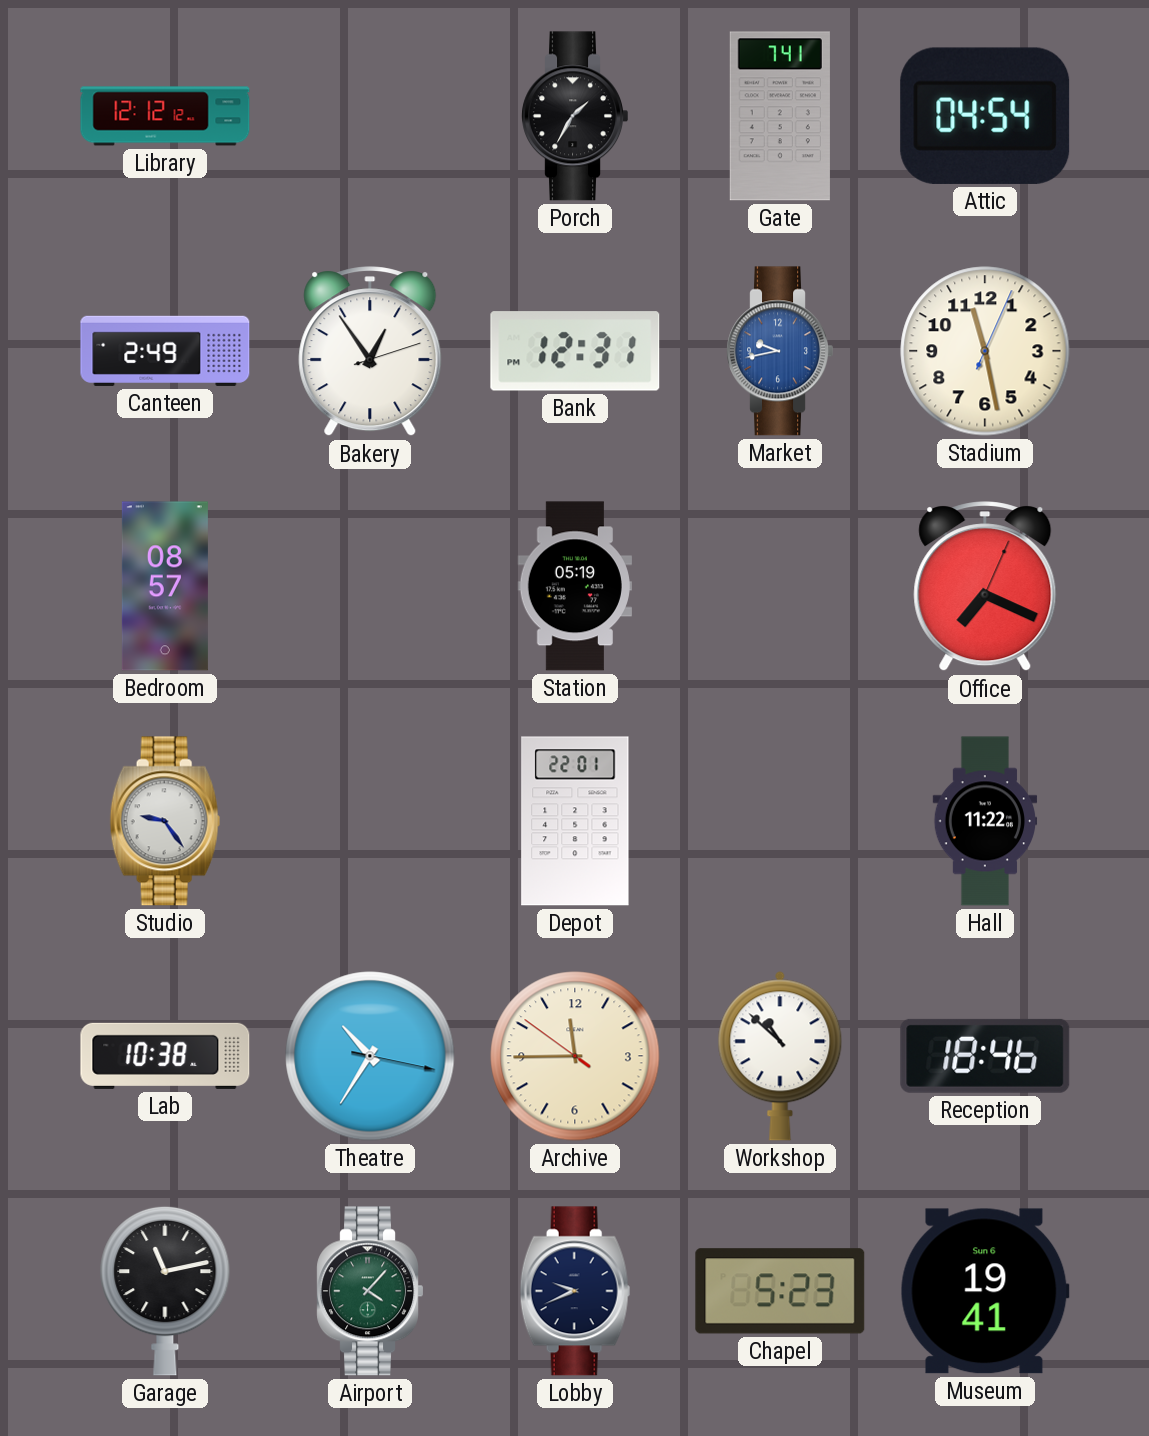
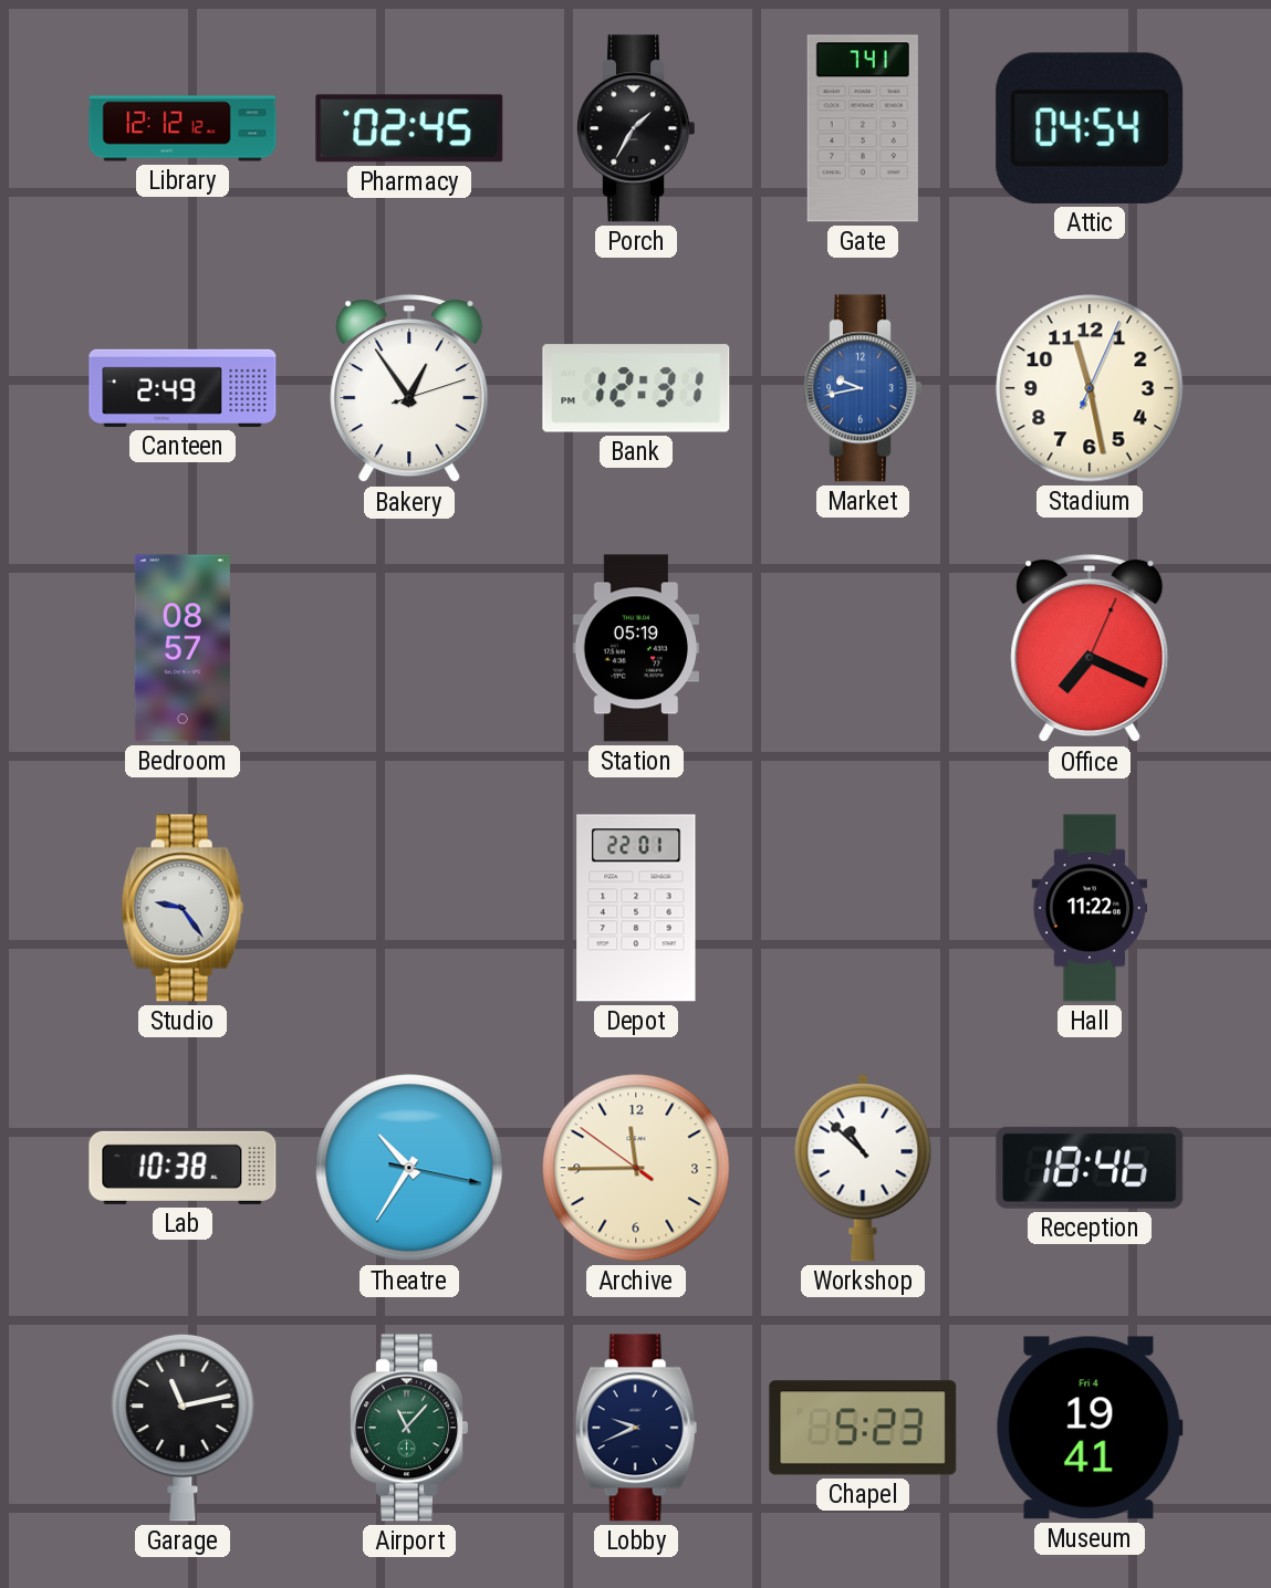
Pharmacy: none -> 02:45
Airport: 4:07 -> 11:07
Museum date: Sun 6 -> Fri 4
